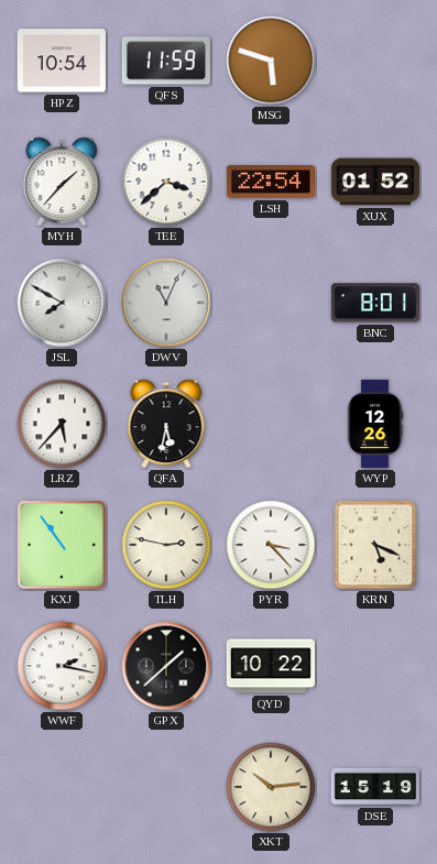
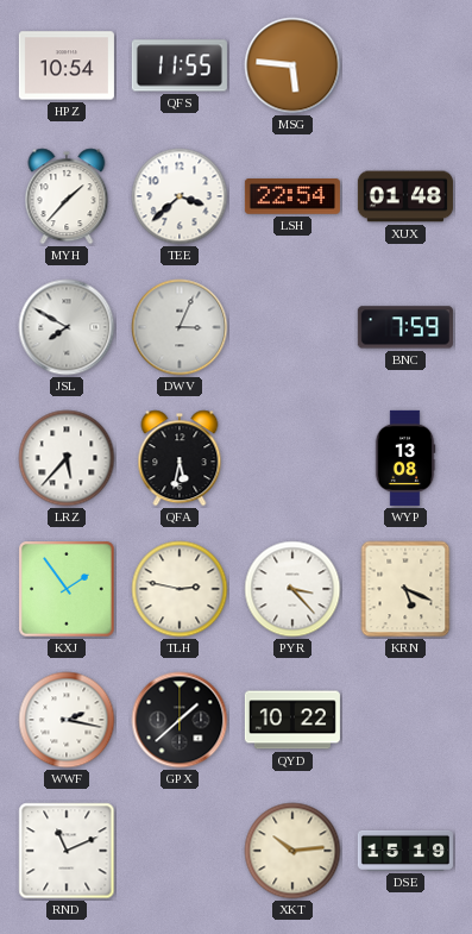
QFS: 11:59 -> 11:55
MSG: 5:48 -> 5:46
XUX: 01:52 -> 01:48
DWV: 11:04 -> 3:04
BNC: 8:01 -> 7:59
WYP: 12:26 -> 13:08
KXJ: 10:54 -> 1:54
RND: none -> 11:11
